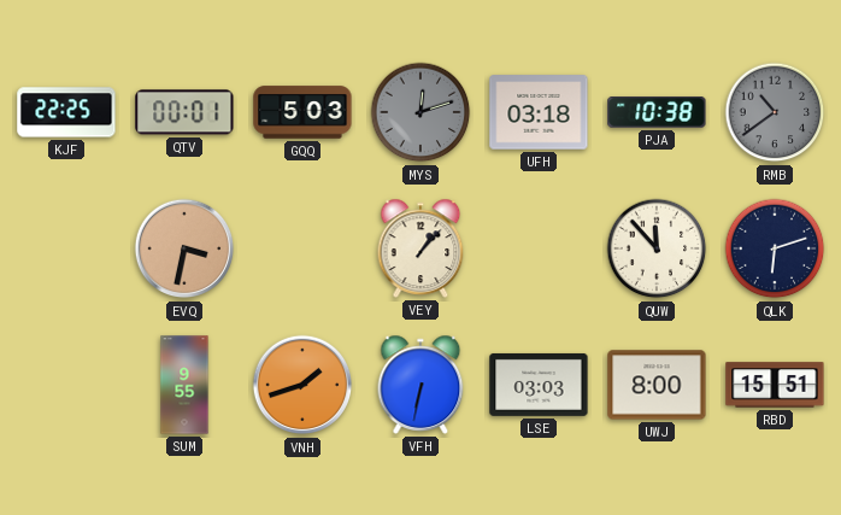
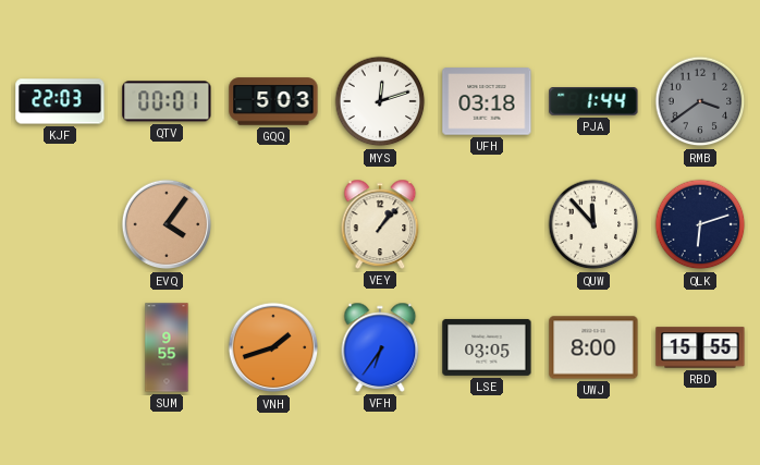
KJF: 22:25 -> 22:03
MYS dial: grey -> white
PJA: 10:38 -> 1:44
RMB: 10:39 -> 3:39
EVQ: 3:32 -> 4:06
VFH: 6:32 -> 6:36
LSE: 03:03 -> 03:05
RBD: 15:51 -> 15:55
